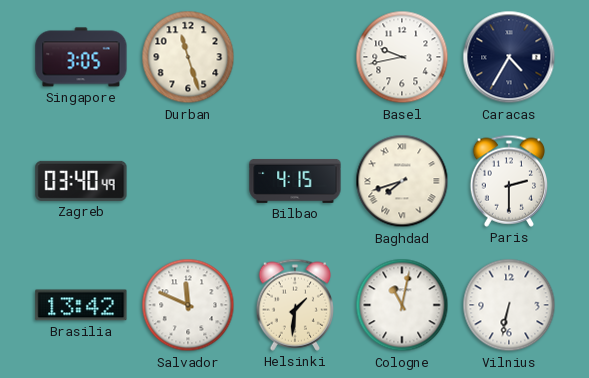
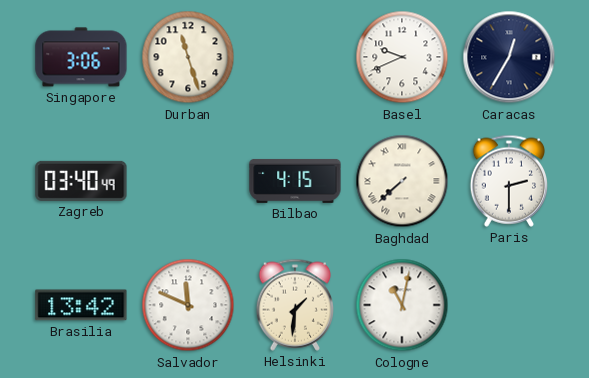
Singapore: 3:05 -> 3:06
Basel: 9:43 -> 9:41
Caracas: 4:35 -> 12:35
Baghdad: 7:42 -> 7:38
Vilnius: 6:32 -> none
